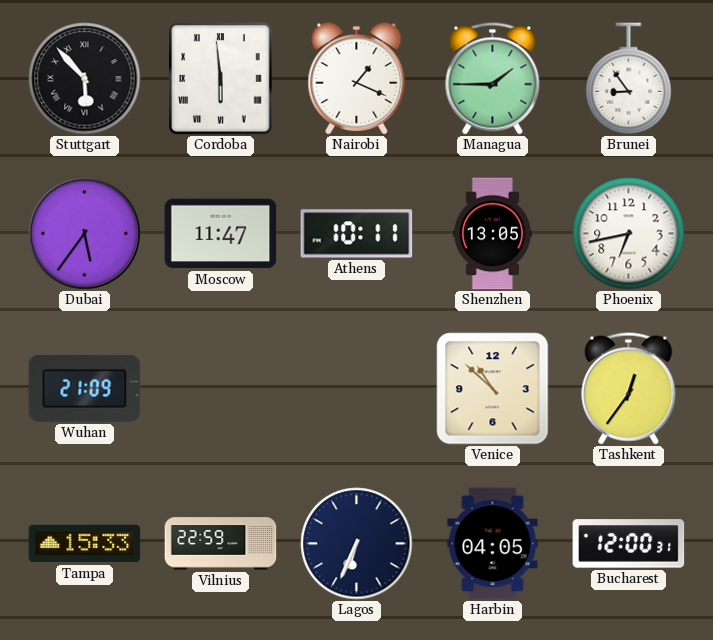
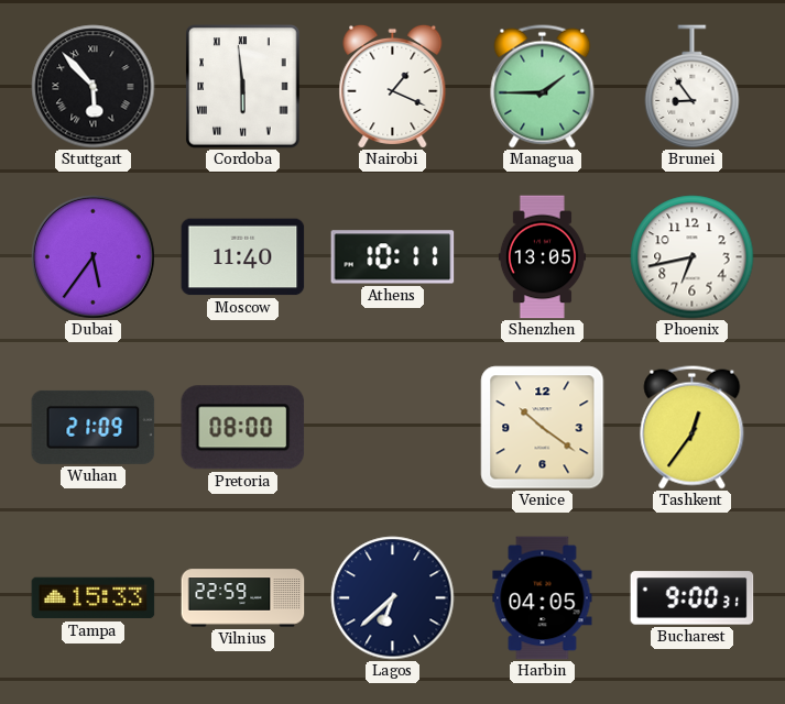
Moscow: 11:47 -> 11:40
Pretoria: none -> 08:00
Venice: 10:52 -> 10:21
Lagos: 6:34 -> 6:38
Bucharest: 12:00 -> 9:00
